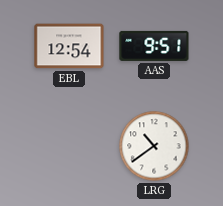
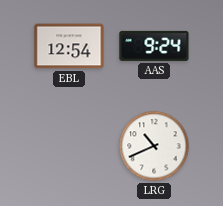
AAS: 9:51 -> 9:24
LRG: 10:39 -> 10:41
